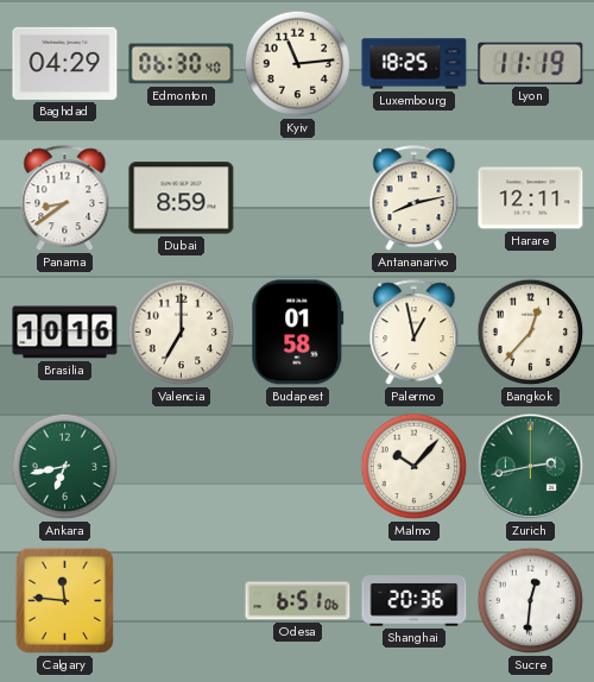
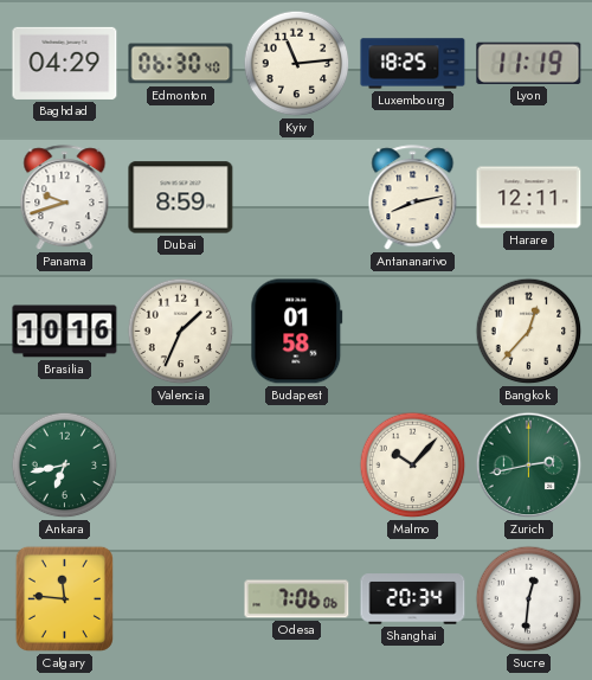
Panama: 8:39 -> 9:42
Valencia: 7:00 -> 1:34
Palermo: 12:58 -> none
Odesa: 6:51 -> 7:06
Shanghai: 20:36 -> 20:34
